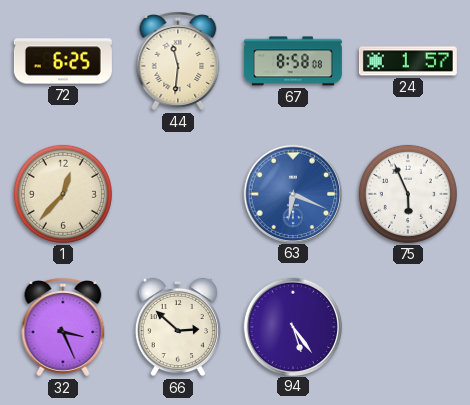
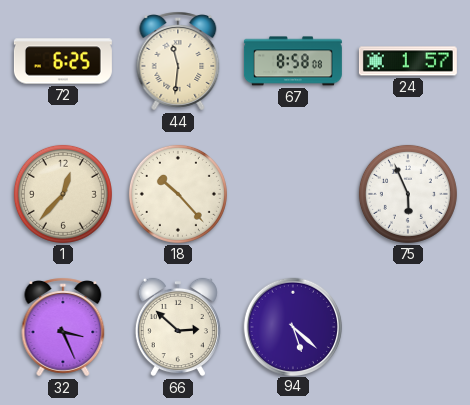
18: none -> 10:23
63: 6:19 -> none
94: 5:24 -> 5:22
